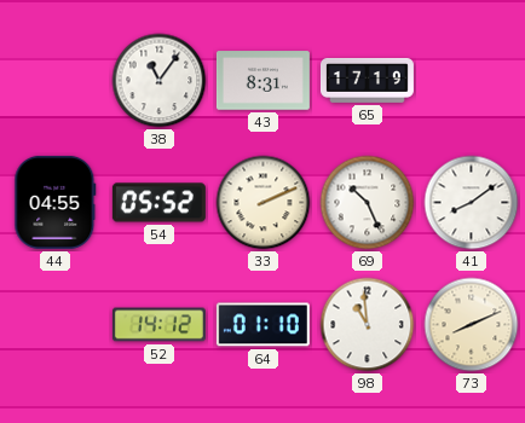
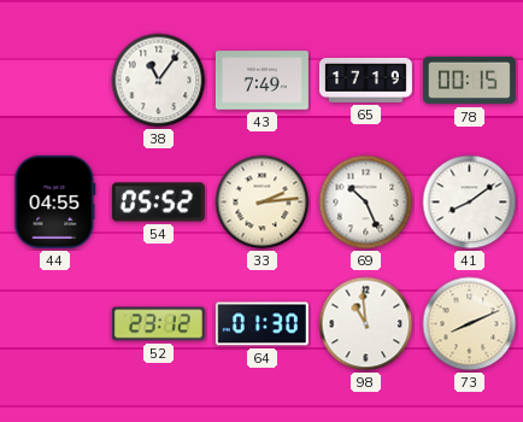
43: 8:31 -> 7:49
78: none -> 00:15
33: 2:11 -> 2:14
52: 14:12 -> 23:12
64: 01:10 -> 01:30
